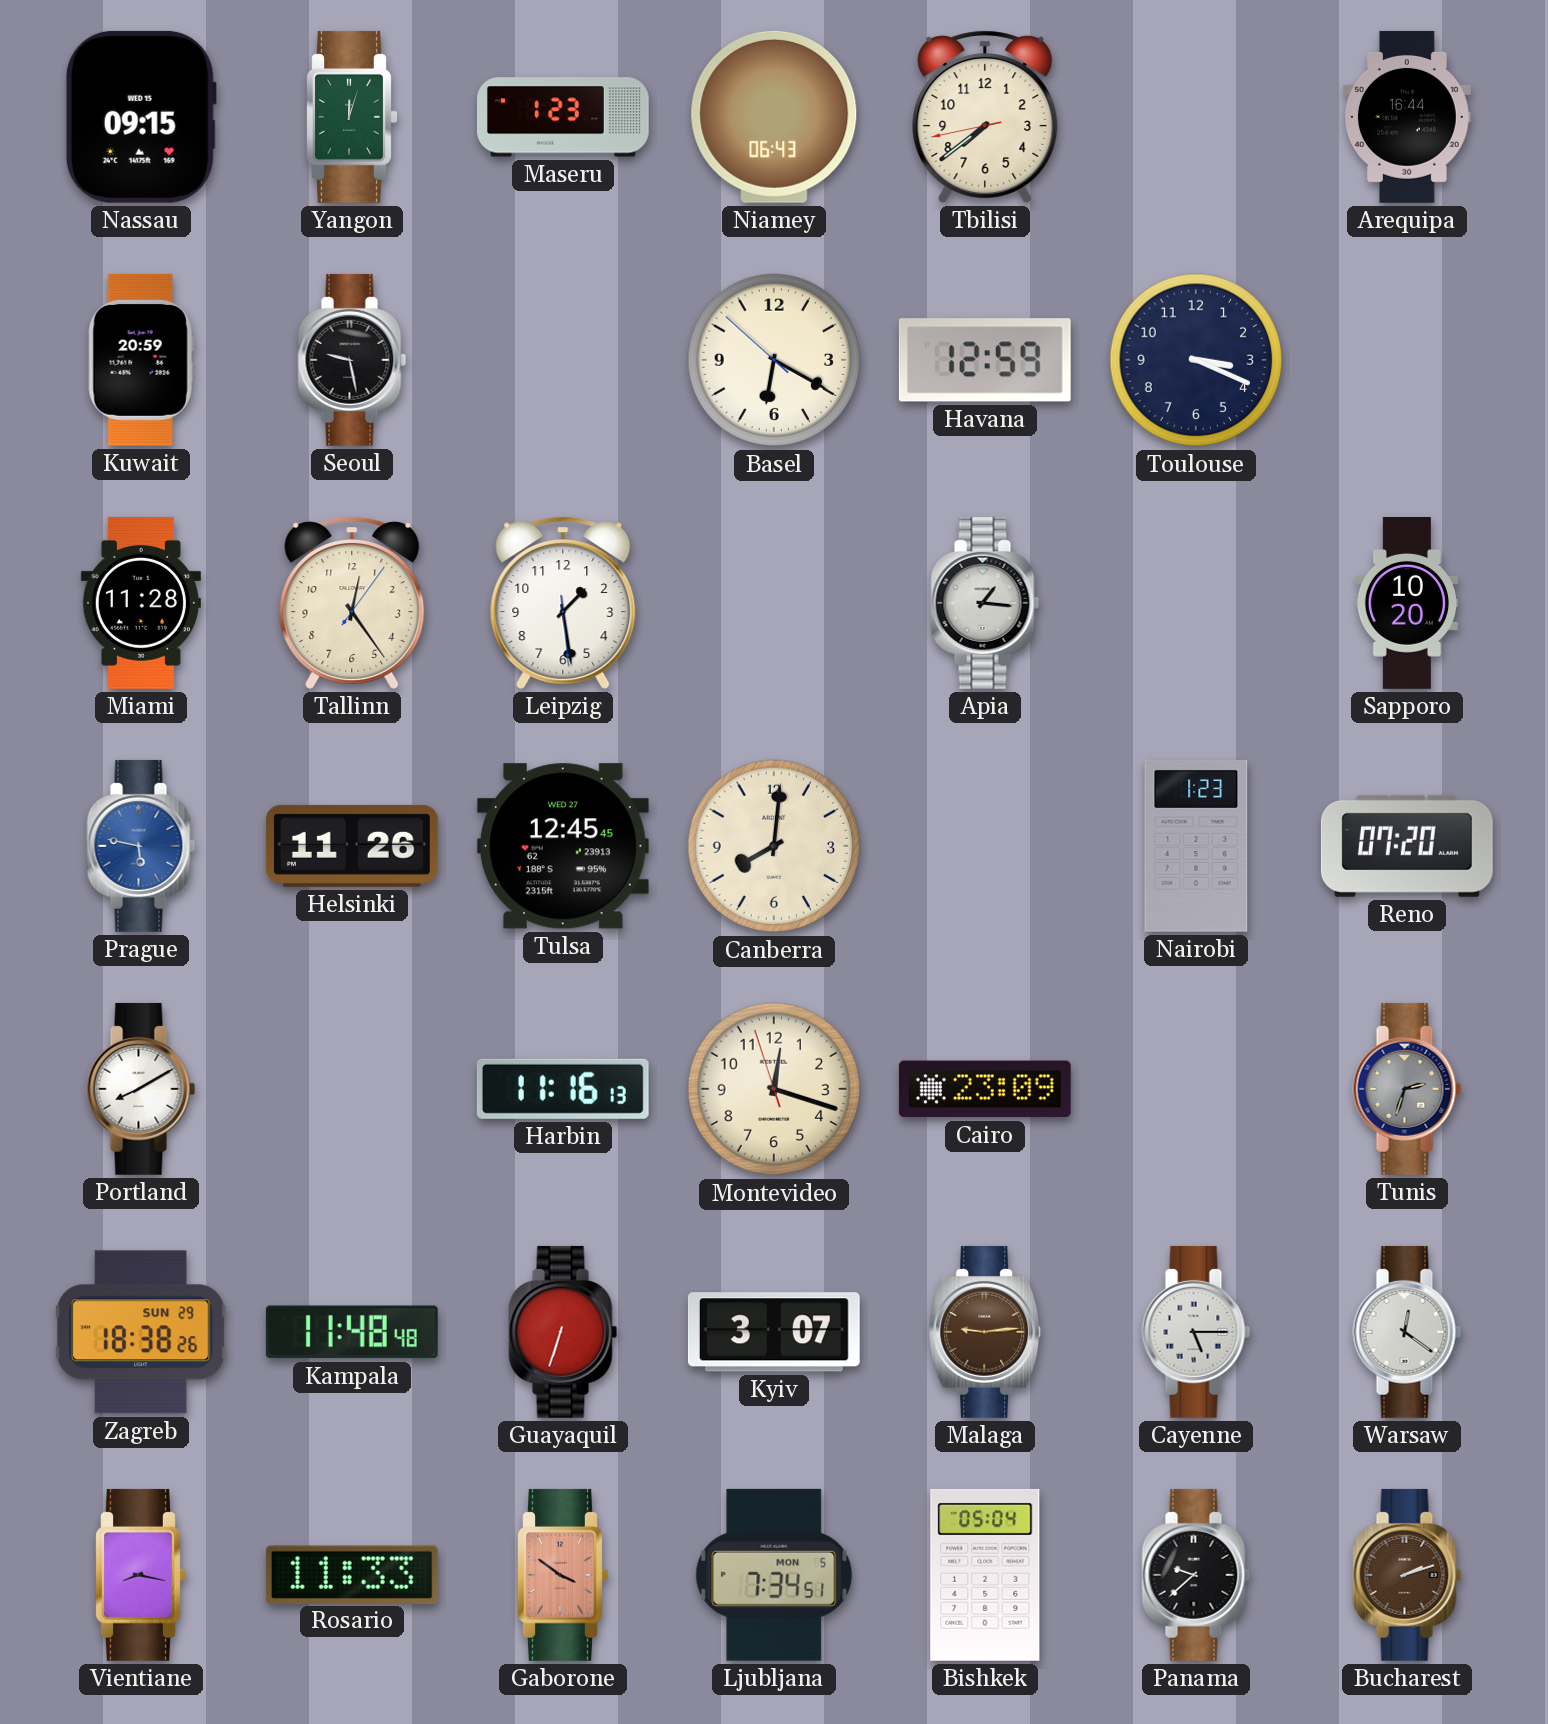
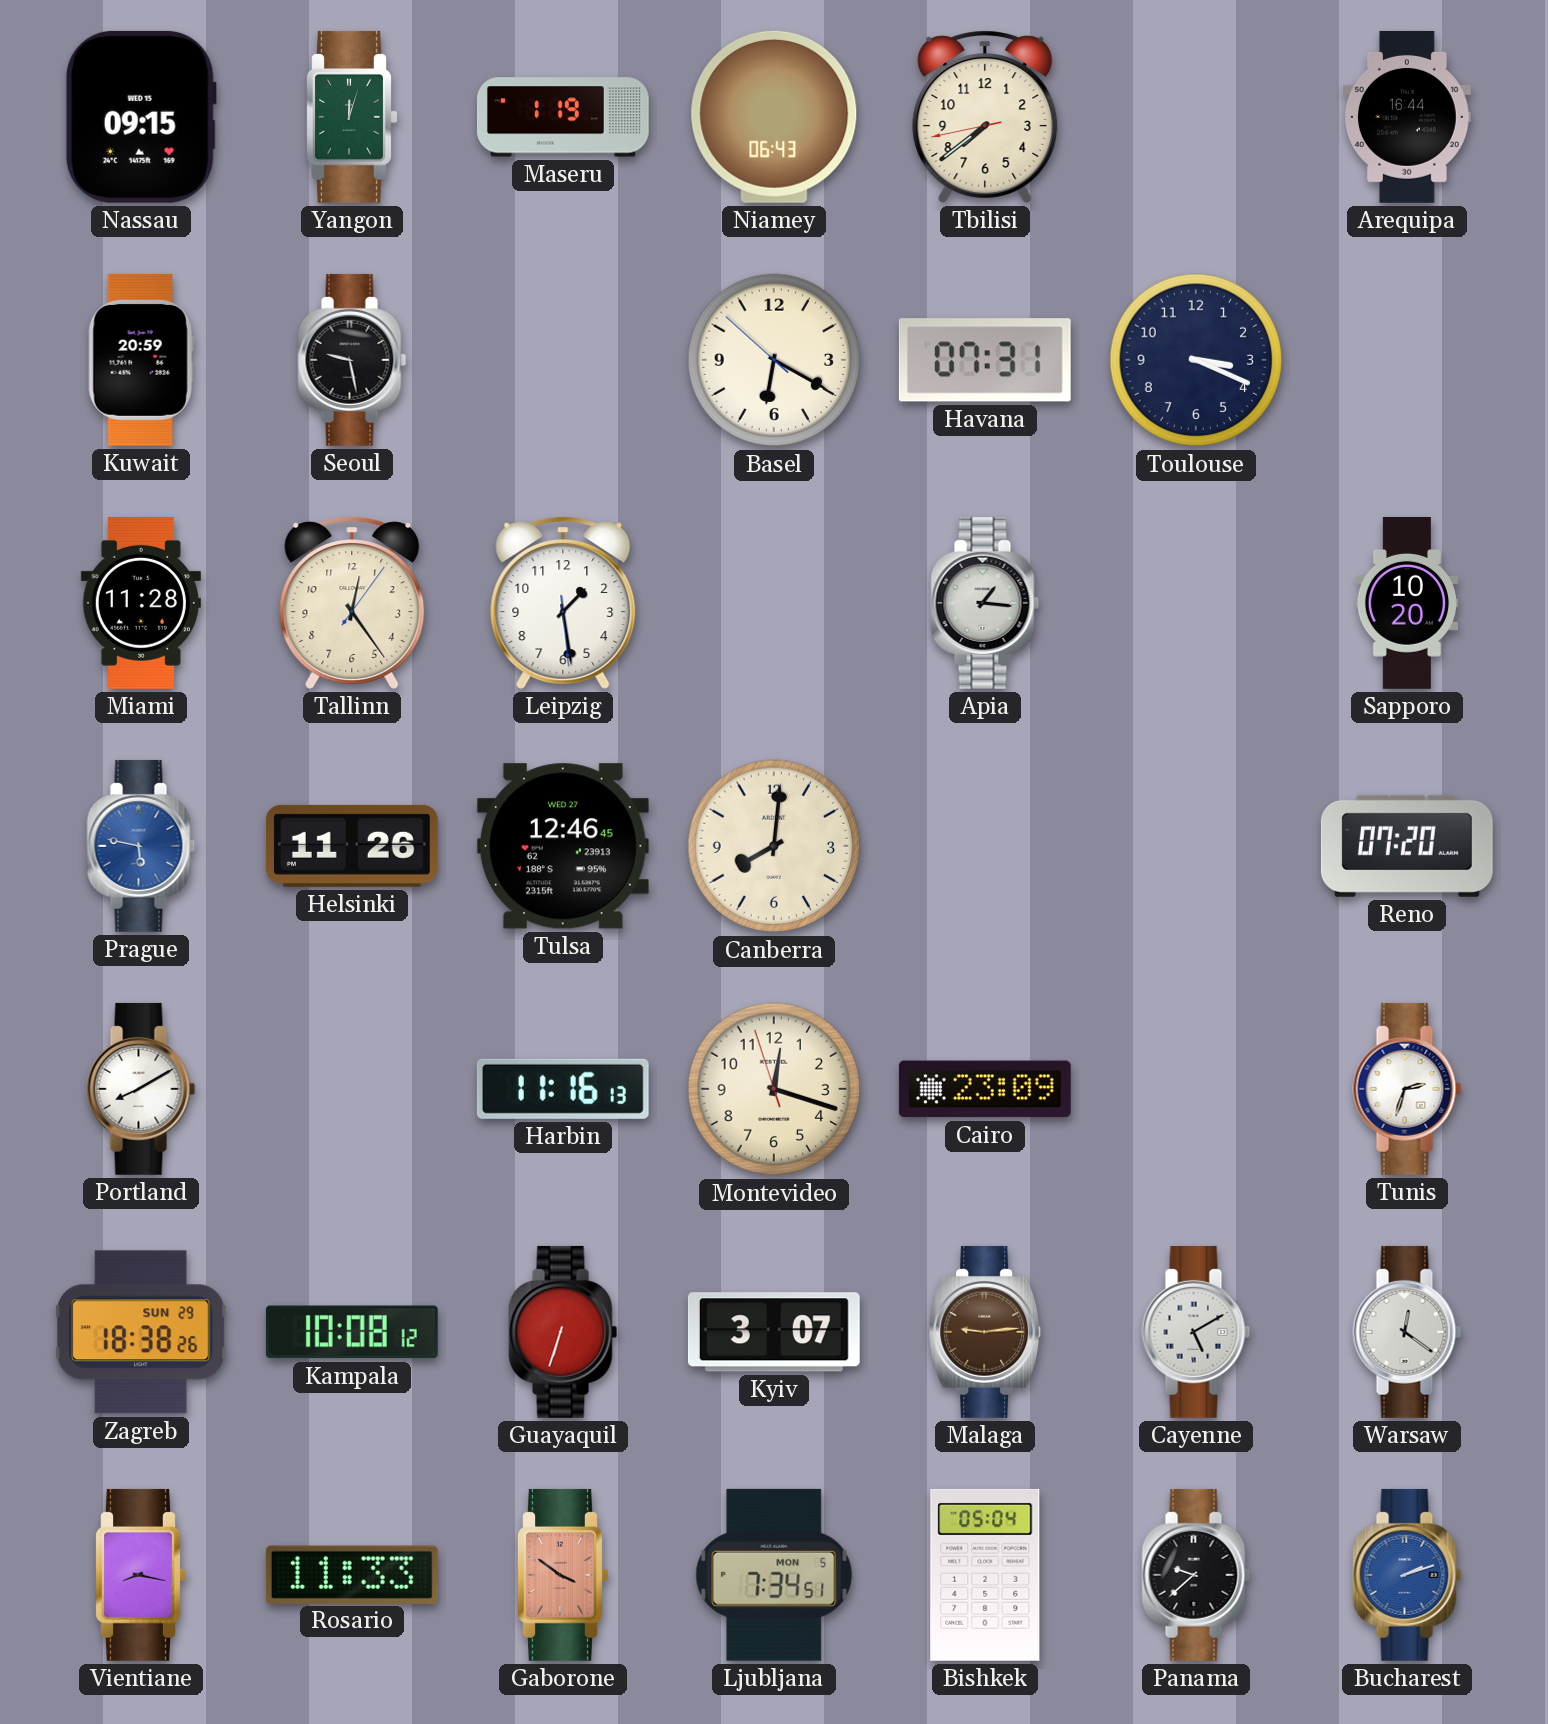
Maseru: 1:23 -> 1:19
Havana: 12:59 -> 07:31
Tulsa: 12:45 -> 12:46
Nairobi: 1:23 -> none
Tunis dial: grey -> white
Kampala: 11:48 -> 10:08
Cayenne: 5:15 -> 5:10
Bucharest dial: brown -> blue
